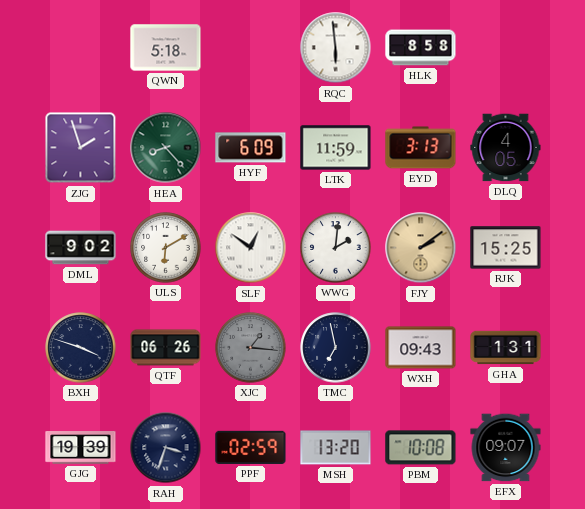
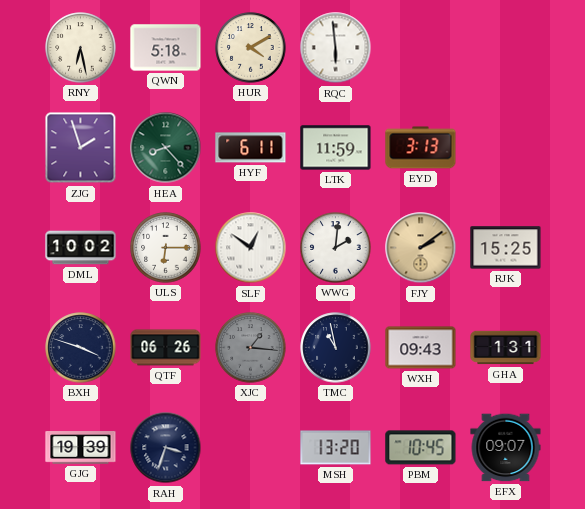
RNY: none -> 6:28
HUR: none -> 4:10
HLK: 8:58 -> none
HYF: 6:09 -> 6:11
DLQ: 4:05 -> none
DML: 9:02 -> 10:02
ULS: 6:10 -> 6:15
TMC: 6:58 -> 10:58
PPF: 02:59 -> none
PBM: 10:08 -> 10:45
